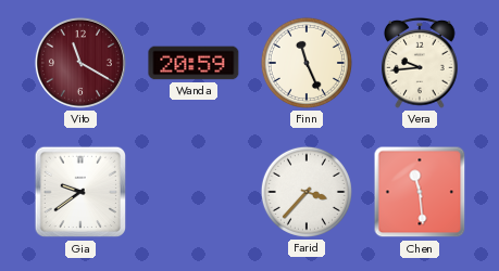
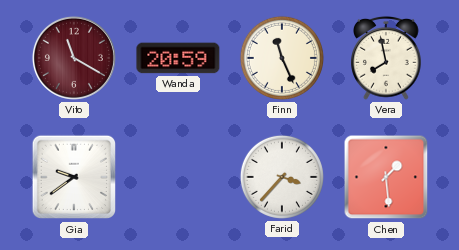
Vera: 9:44 -> 7:58
Chen: 11:29 -> 1:29
